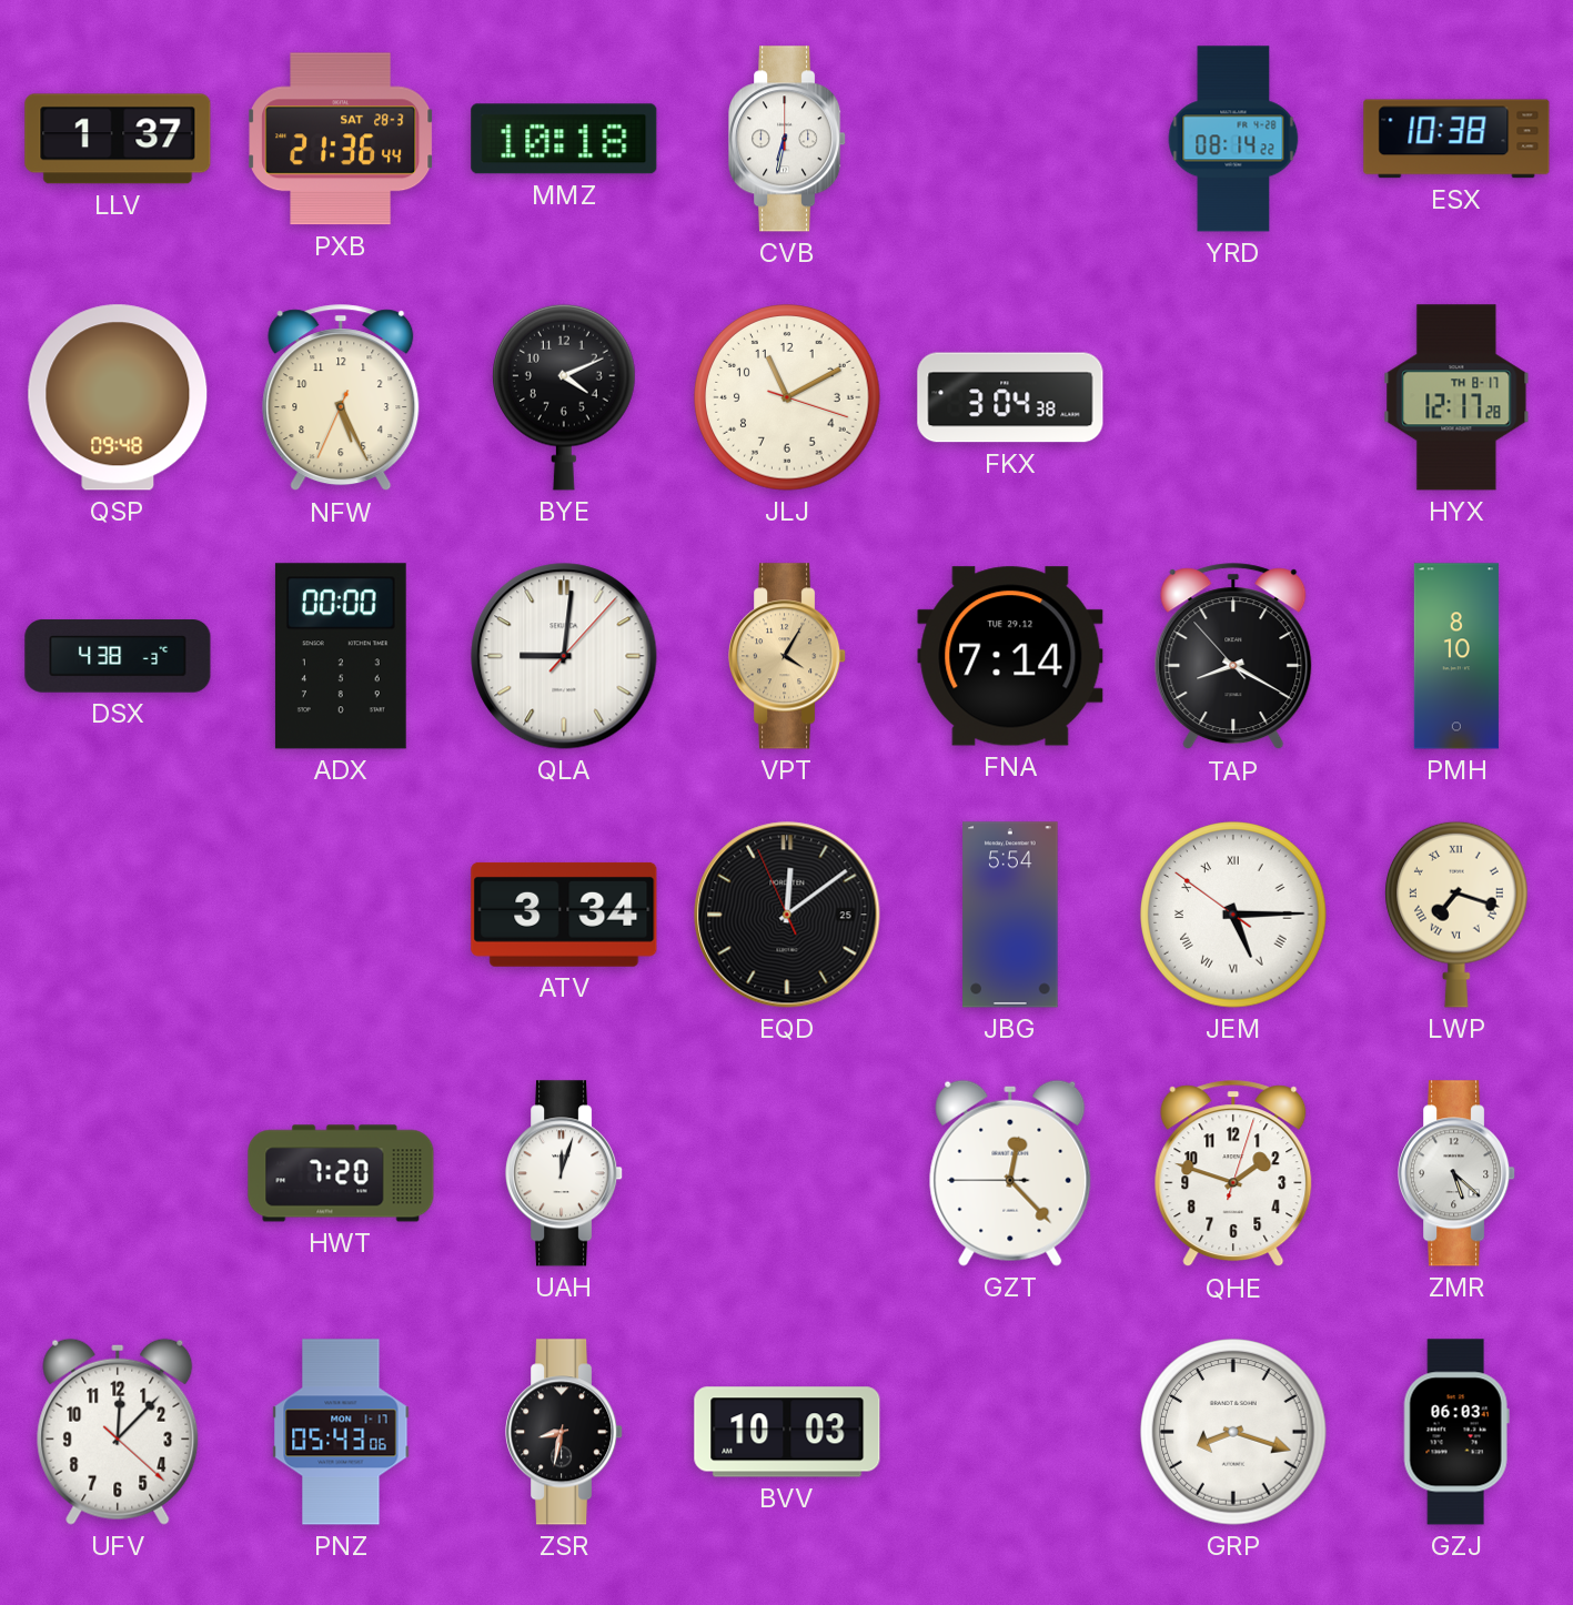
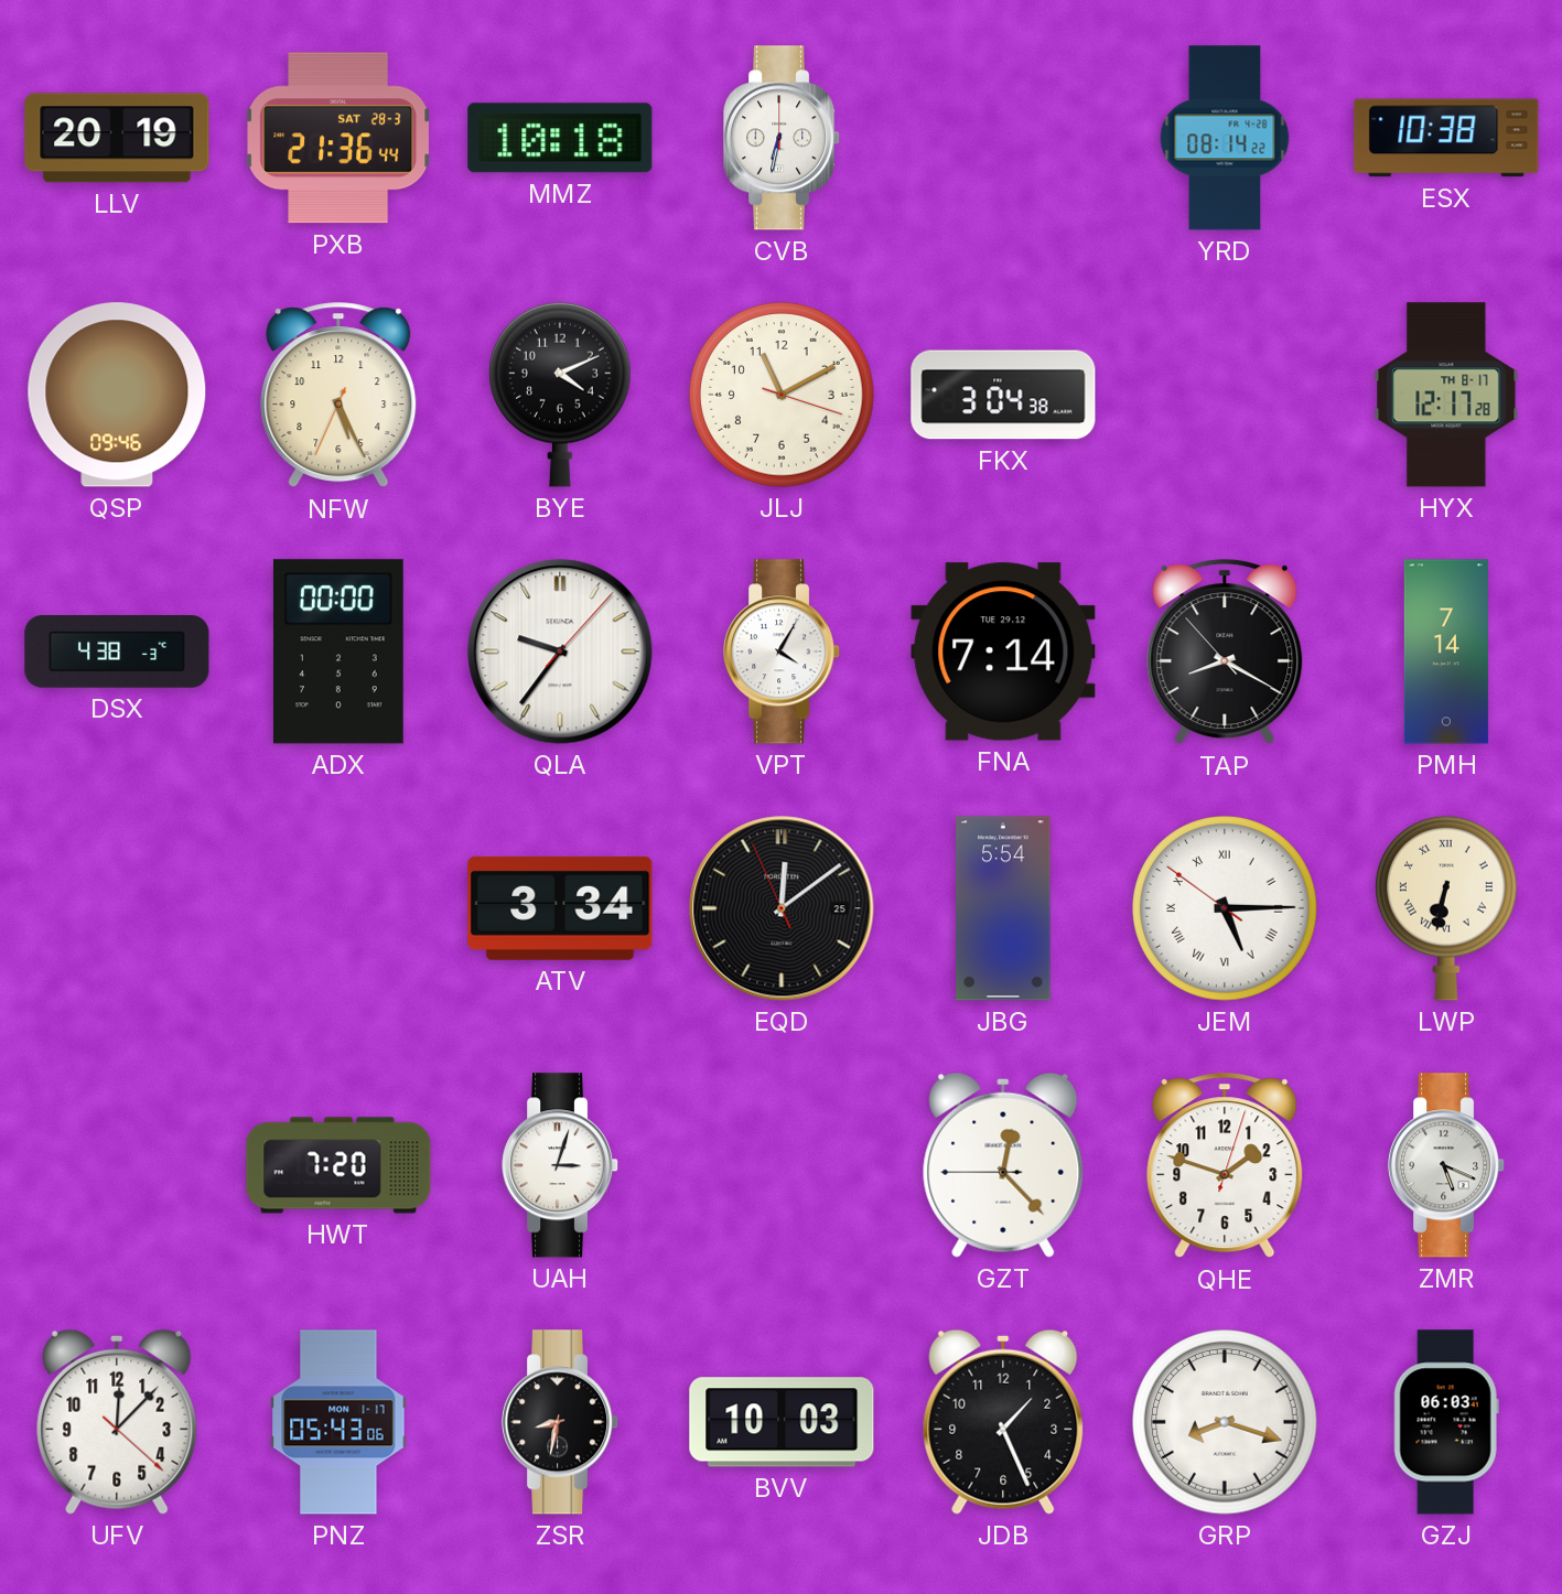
LLV: 1:37 -> 20:19
QSP: 09:48 -> 09:46
QLA: 9:01 -> 9:36
VPT dial: champagne -> white
PMH: 8:10 -> 7:14
LWP: 7:18 -> 6:32
UAH: 12:03 -> 3:03
ZMR: 5:22 -> 5:19
JDB: none -> 1:26
